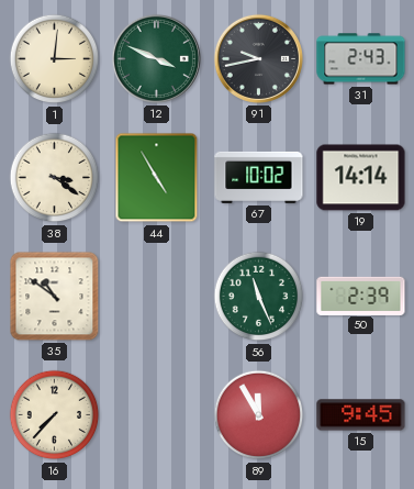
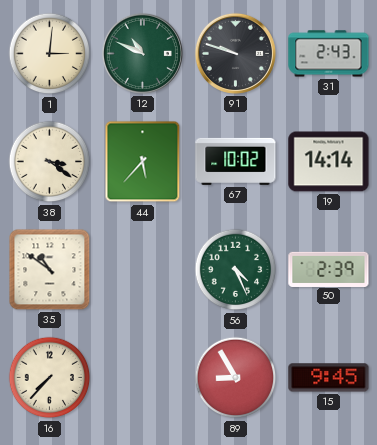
12: 3:49 -> 10:49
91: 9:43 -> 9:48
44: 4:55 -> 5:37
56: 11:26 -> 4:26
89: 11:55 -> 8:55
